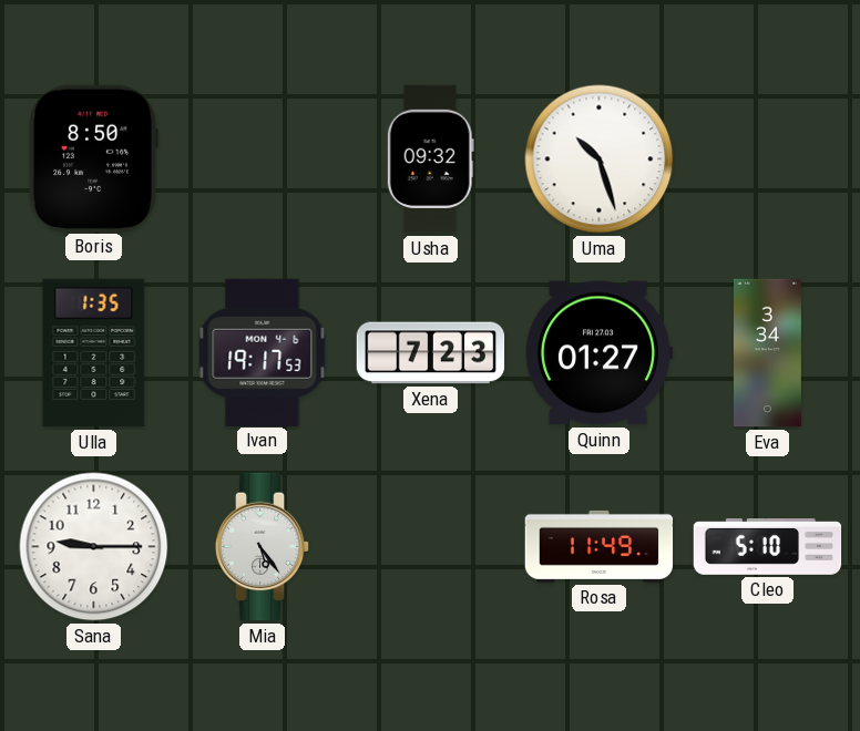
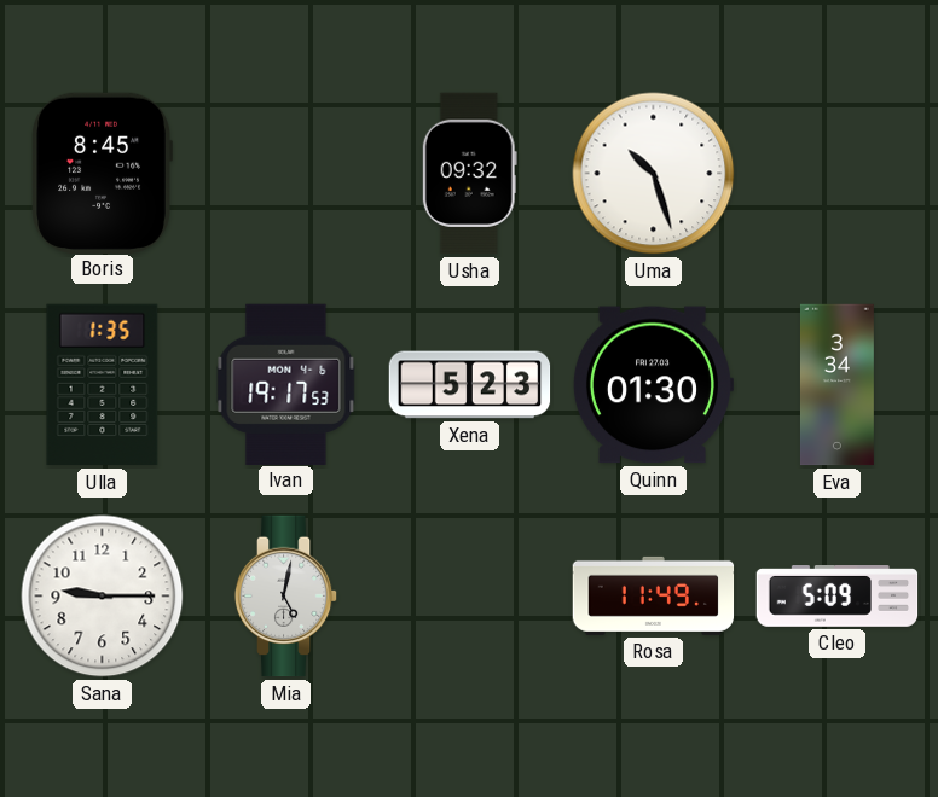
Boris: 8:50 -> 8:45
Xena: 7:23 -> 5:23
Quinn: 01:27 -> 01:30
Mia: 5:24 -> 5:02
Cleo: 5:10 -> 5:09
